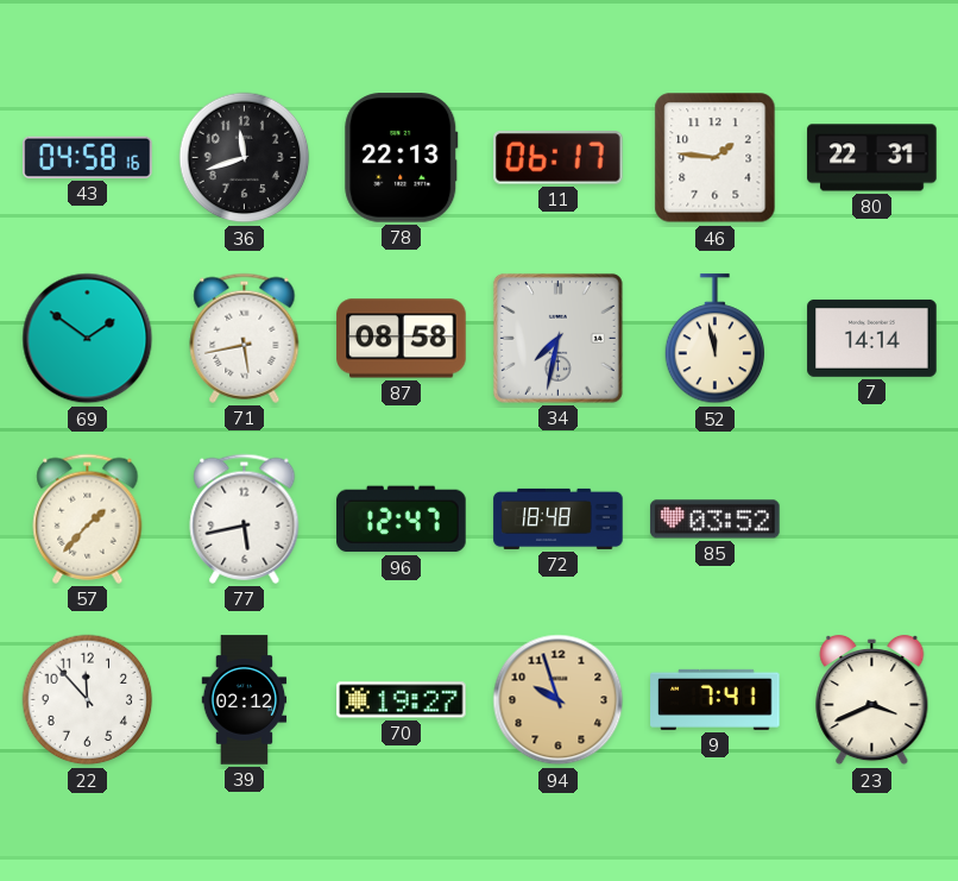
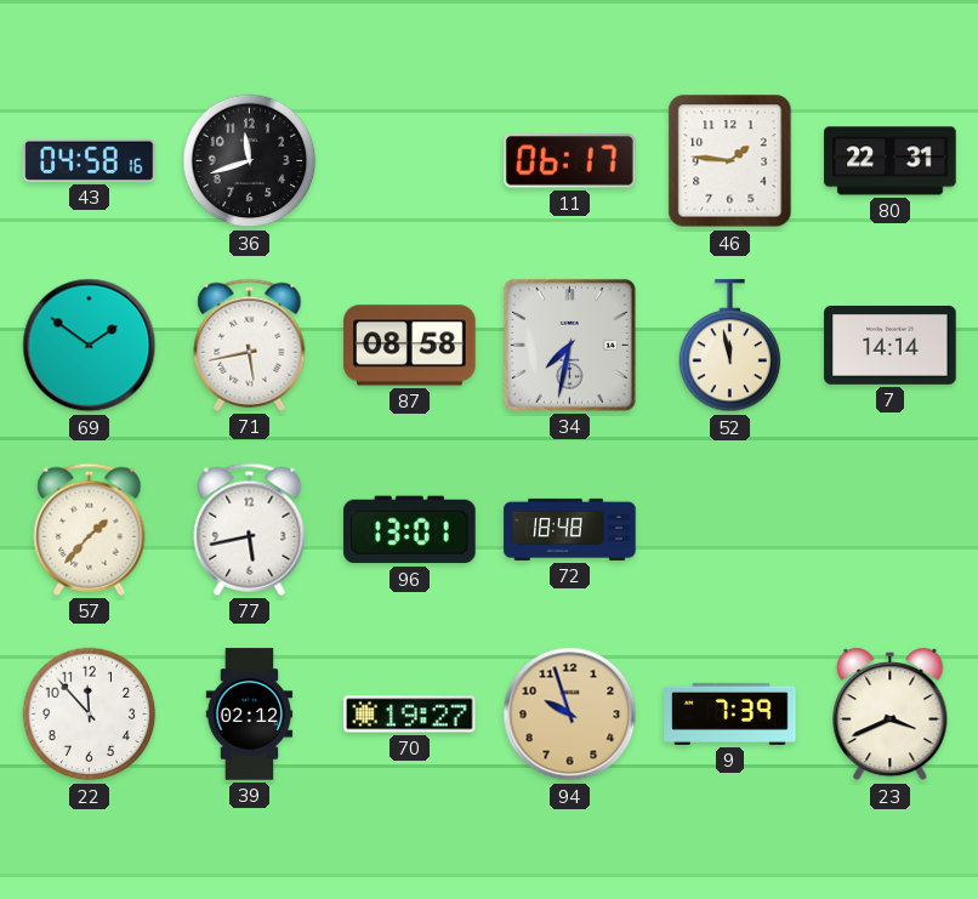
78: 22:13 -> none
96: 12:47 -> 13:01
85: 03:52 -> none
9: 7:41 -> 7:39
